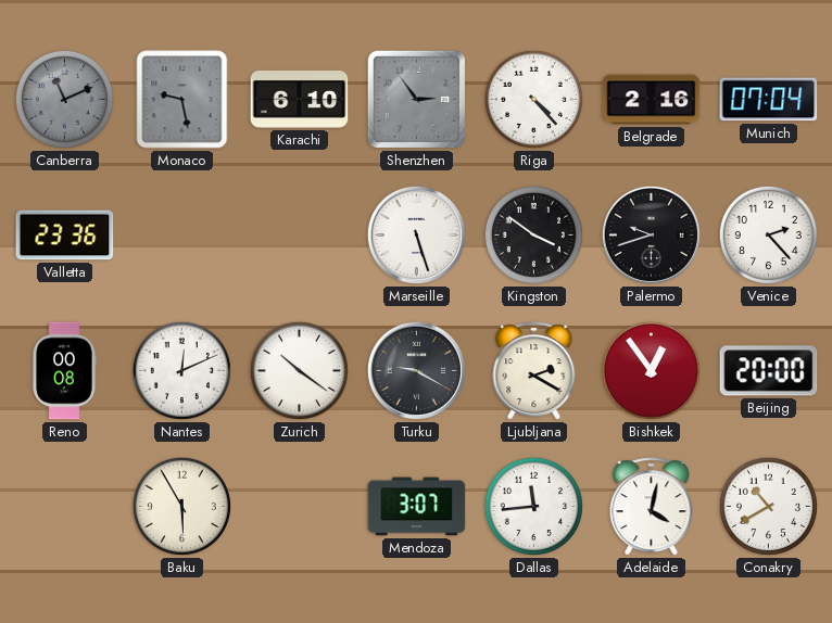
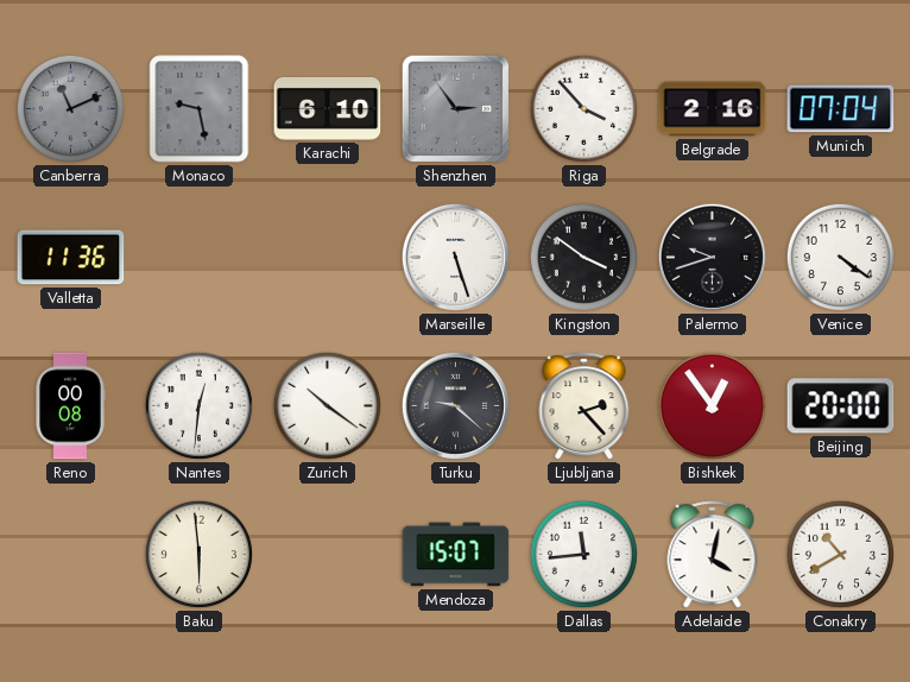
Riga: 4:23 -> 3:53
Valletta: 23:36 -> 11:36
Venice: 2:23 -> 4:21
Nantes: 12:11 -> 12:31
Turku: 9:20 -> 9:22
Ljubljana: 2:20 -> 2:23
Baku: 5:55 -> 5:59
Mendoza: 3:07 -> 15:07
